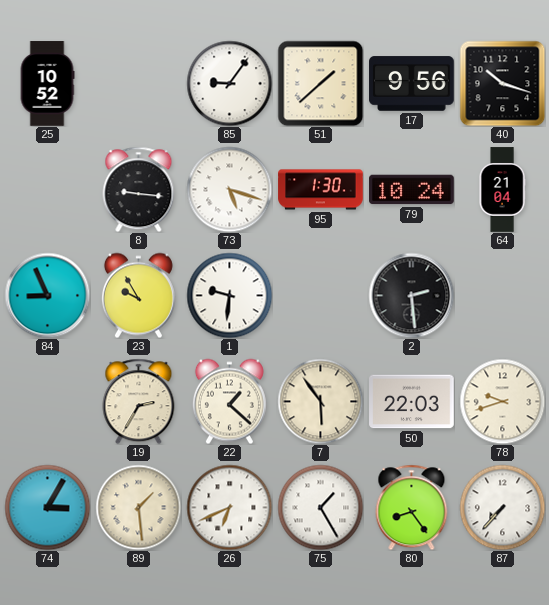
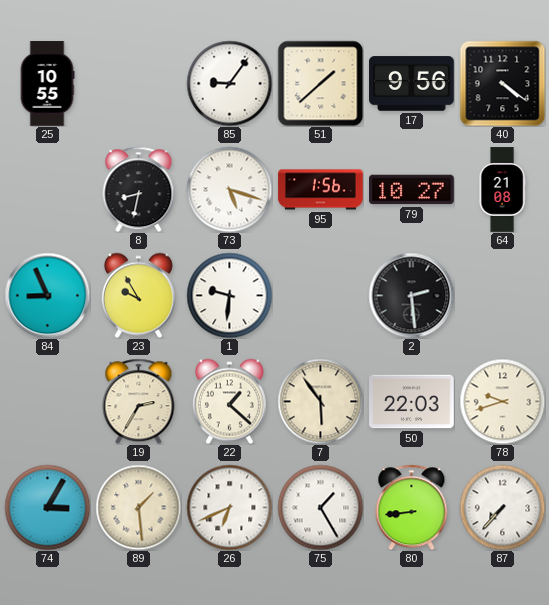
25: 10:52 -> 10:55
40: 10:18 -> 4:21
8: 9:16 -> 8:32
95: 1:30 -> 1:56
79: 10:24 -> 10:27
64: 21:04 -> 21:08
80: 8:24 -> 8:44
